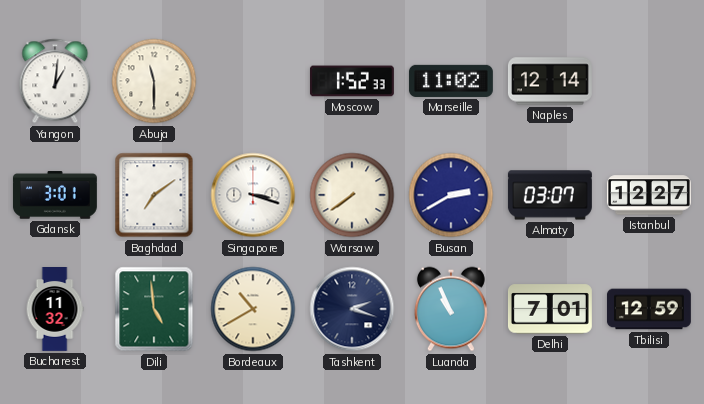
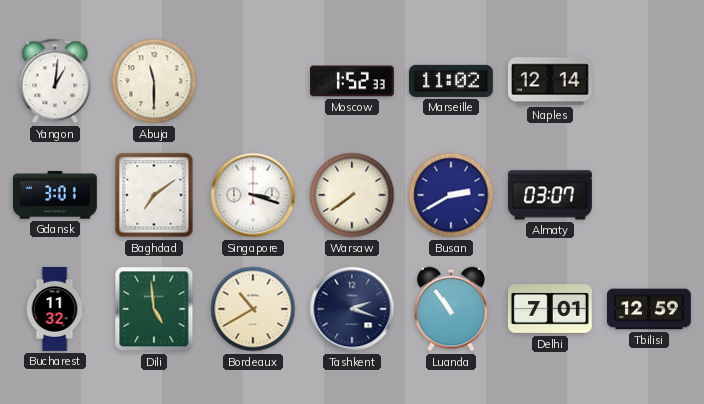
Istanbul: 12:27 -> none
Luanda: 10:56 -> 10:54
